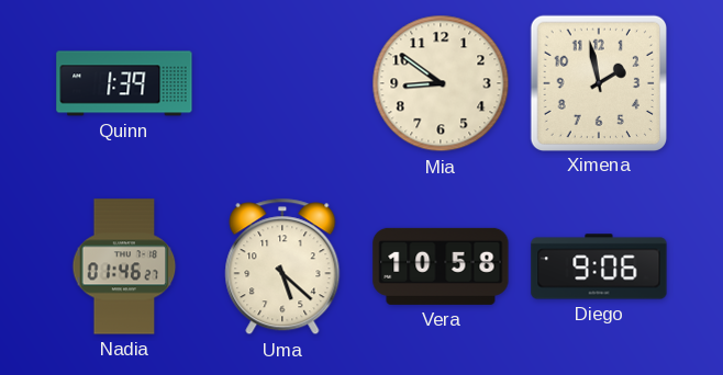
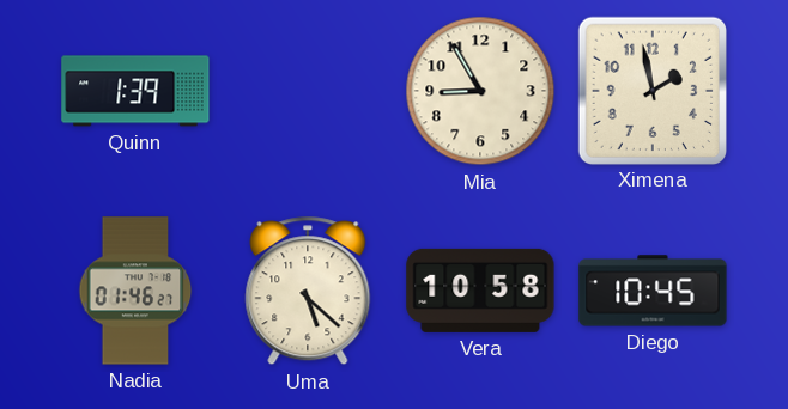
Mia: 8:51 -> 8:55
Diego: 9:06 -> 10:45
